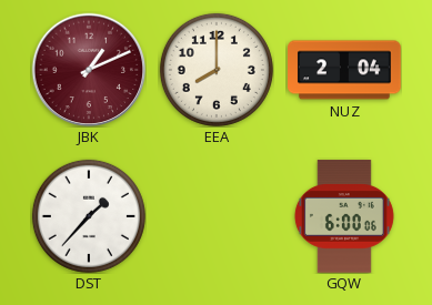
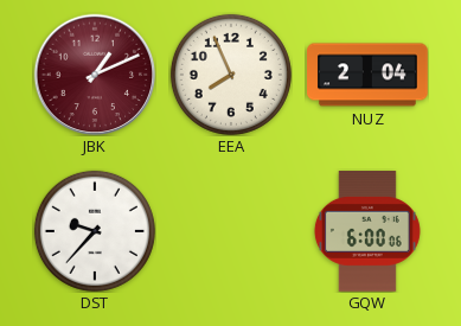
EEA: 8:00 -> 7:56
DST: 1:37 -> 9:37
